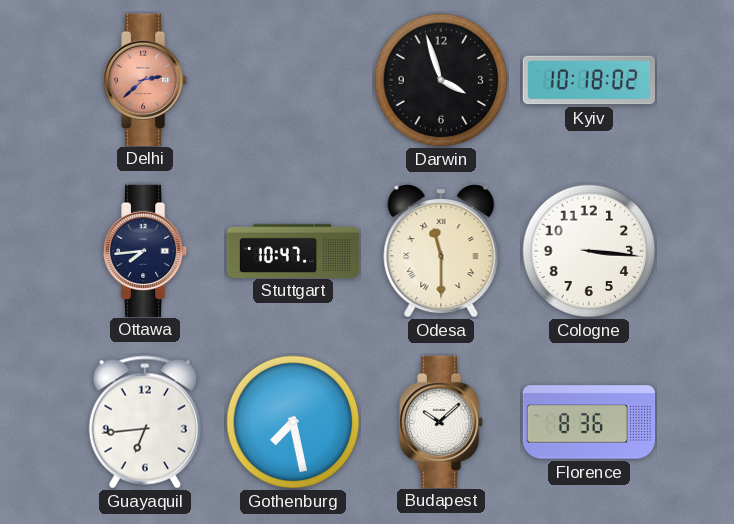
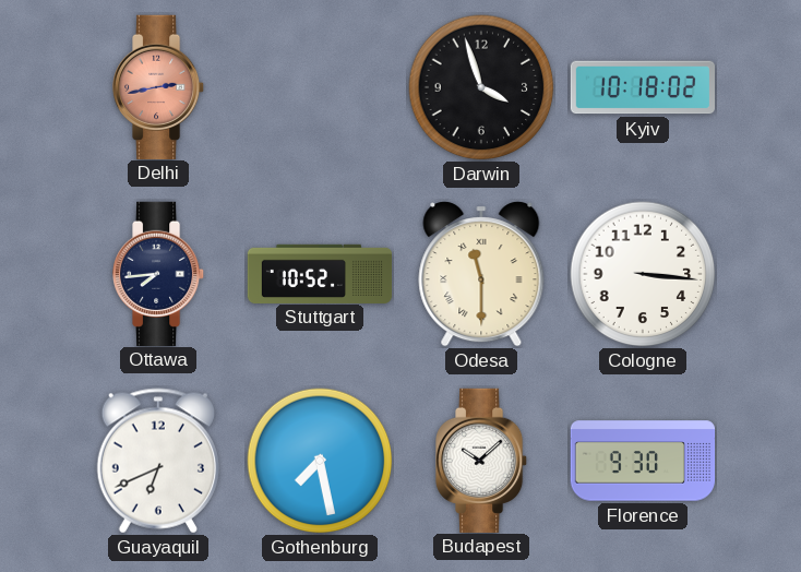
Delhi: 2:38 -> 2:43
Stuttgart: 10:47 -> 10:52
Guayaquil: 6:44 -> 6:41
Florence: 8:36 -> 9:30
